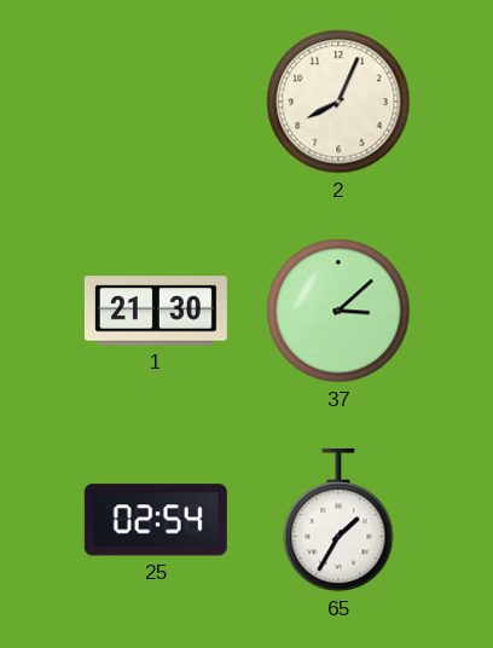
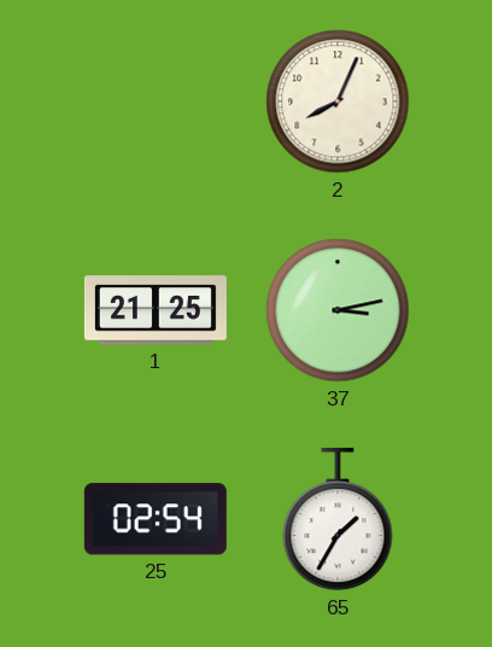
1: 21:30 -> 21:25
37: 3:08 -> 3:13
